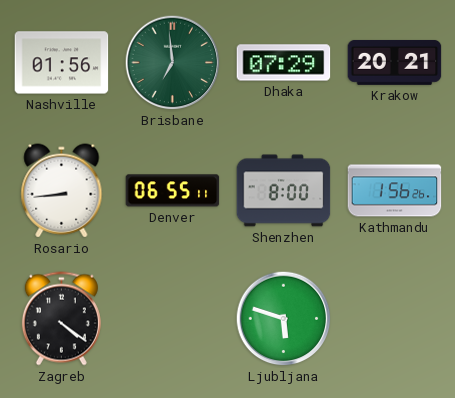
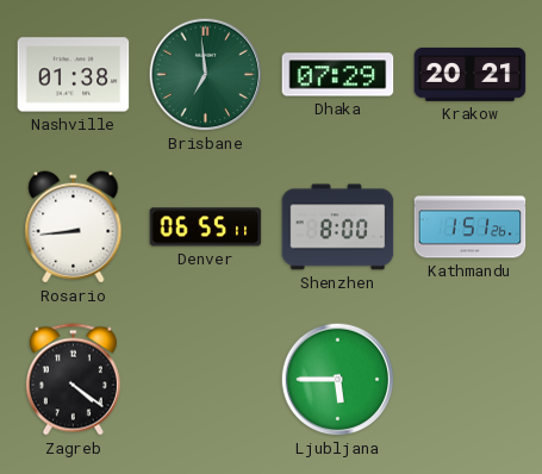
Nashville: 01:56 -> 01:38
Kathmandu: 1:56 -> 1:51
Ljubljana: 5:48 -> 5:45
